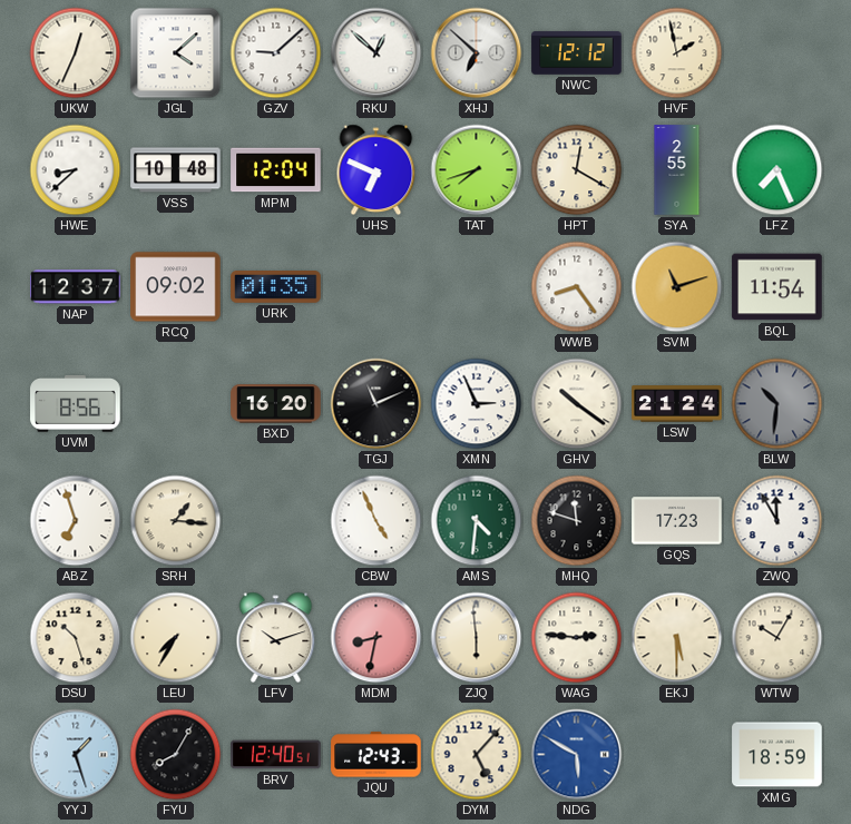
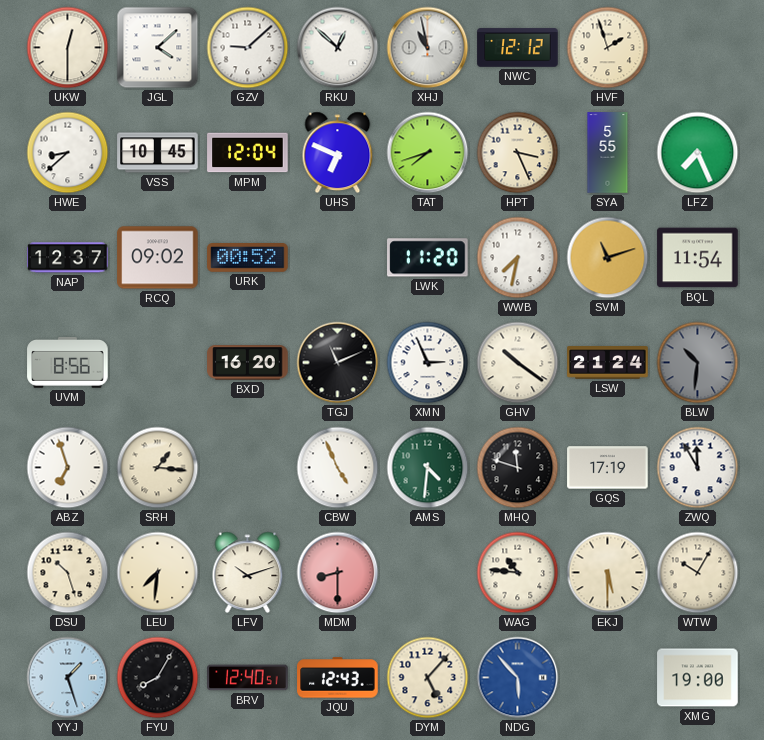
UKW: 12:34 -> 12:30
XHJ: 6:52 -> 10:58
HVF: 1:58 -> 1:57
VSS: 10:48 -> 10:45
HPT: 12:20 -> 3:26
SYA: 2:55 -> 5:55
URK: 01:35 -> 00:52
LWK: none -> 11:20
WWB: 8:24 -> 7:32
GQS: 17:23 -> 17:19
LEU: 7:35 -> 7:31
MDM: 8:32 -> 8:30
ZJQ: 5:59 -> none
WAG: 2:46 -> 10:46
NDG: 5:50 -> 5:53
XMG: 18:59 -> 19:00
